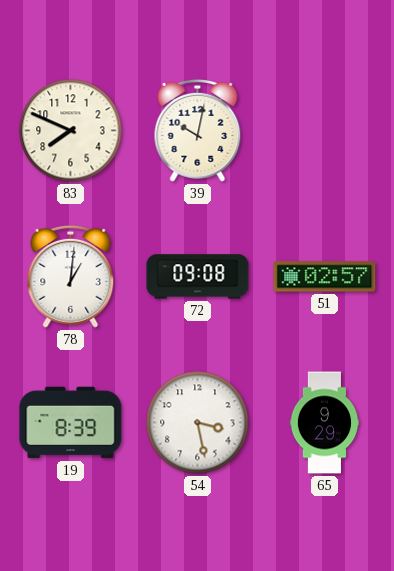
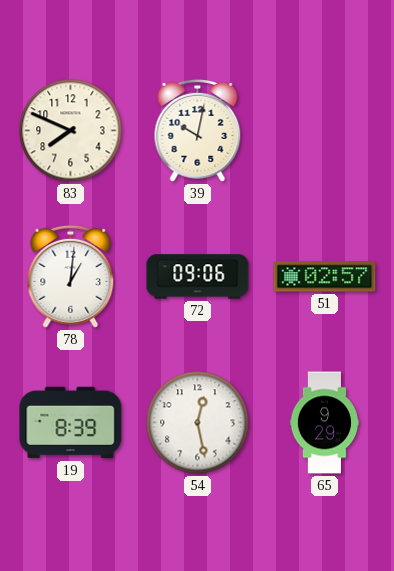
72: 09:08 -> 09:06
54: 3:28 -> 12:28
